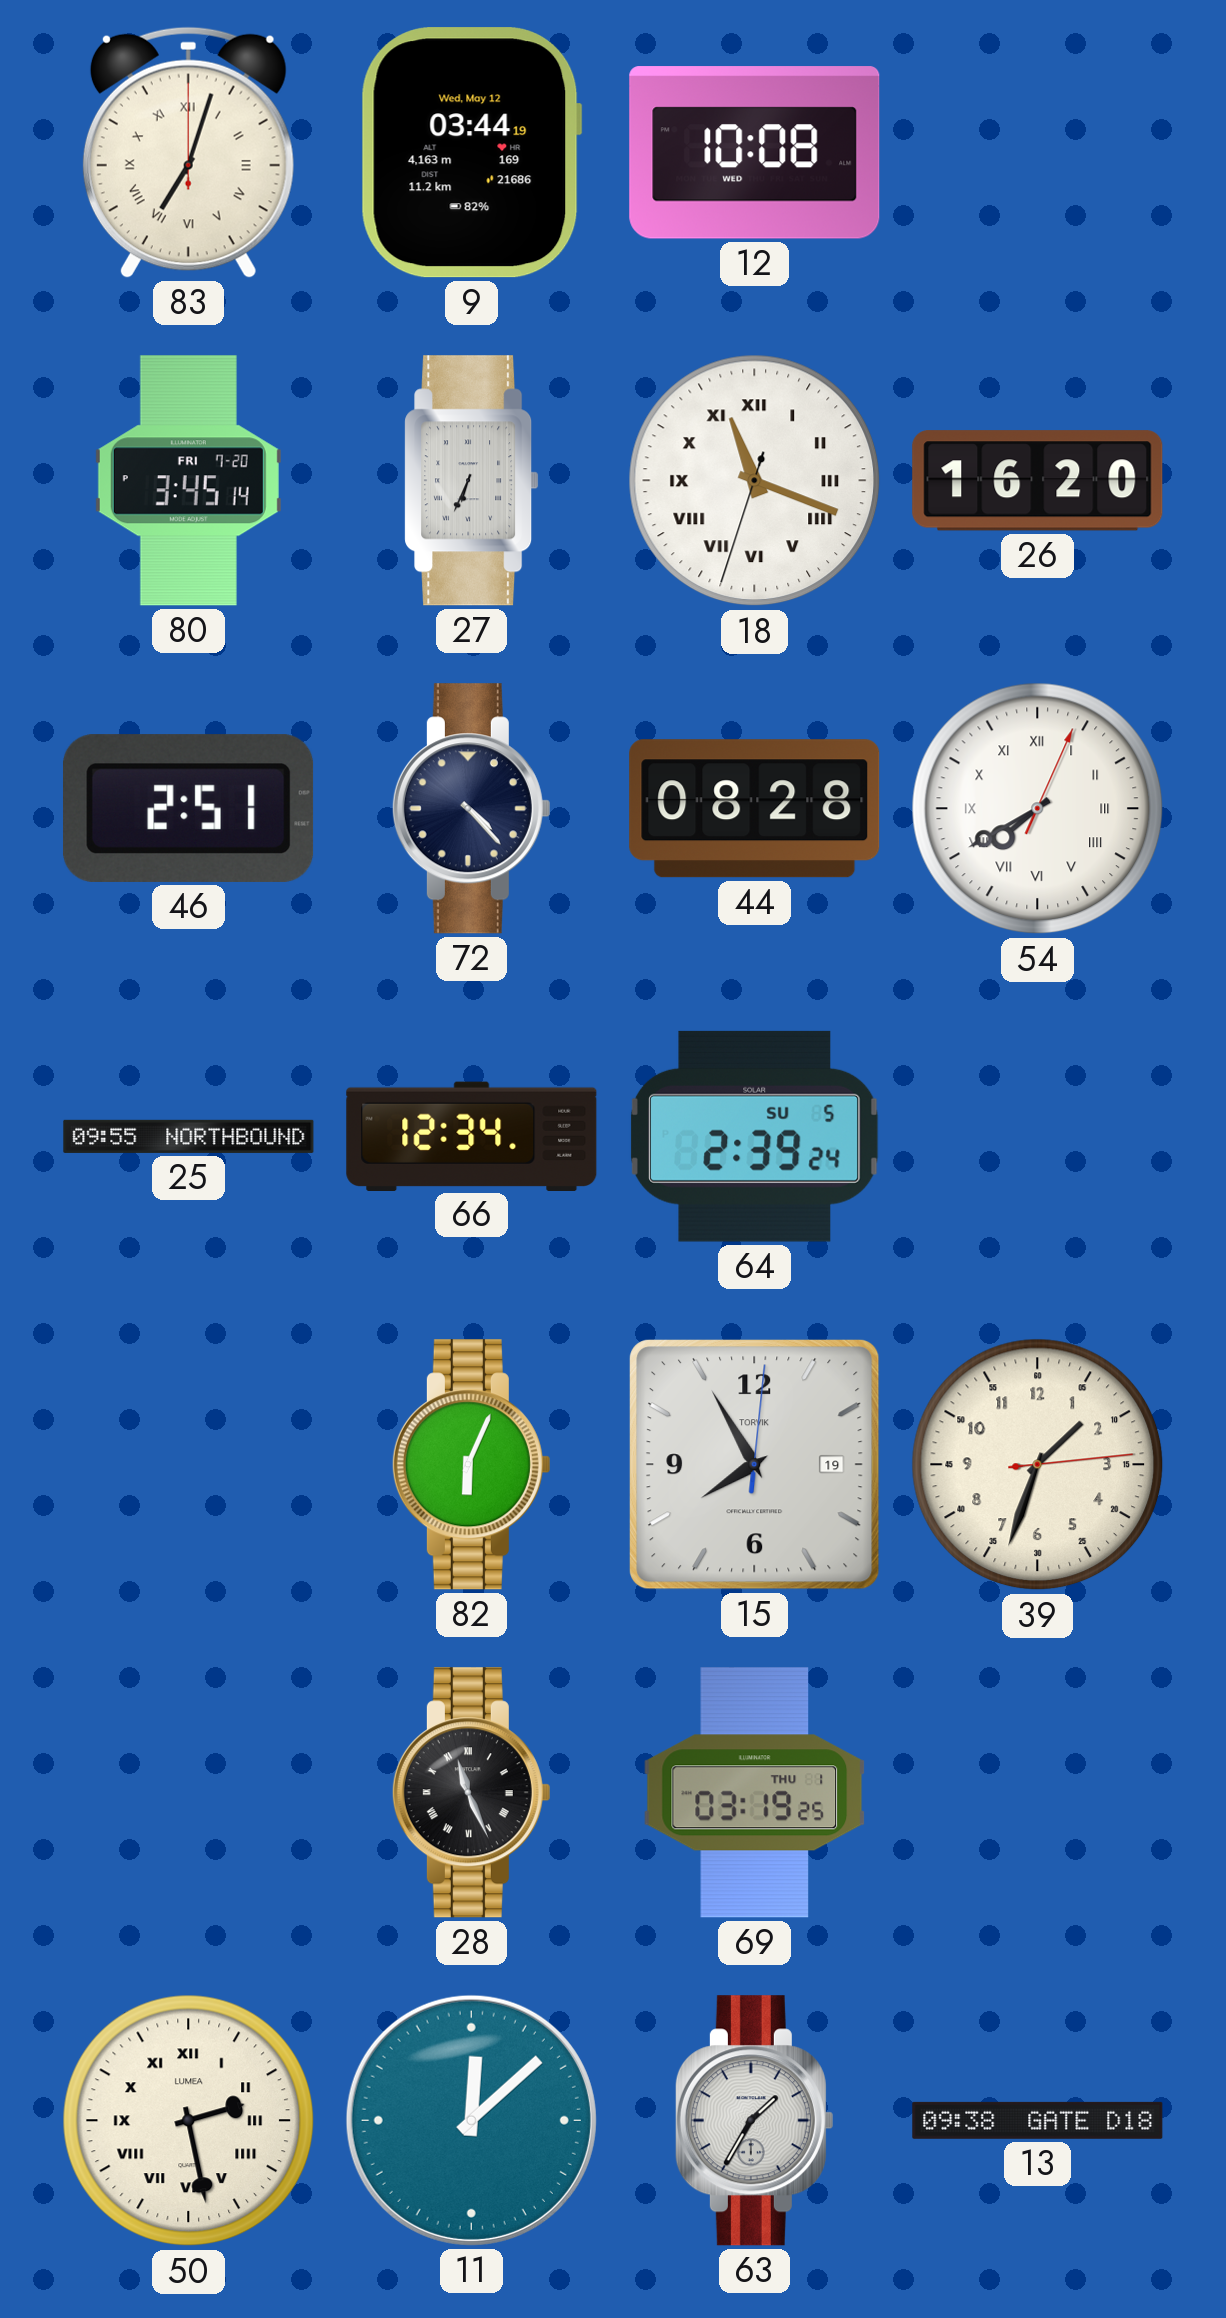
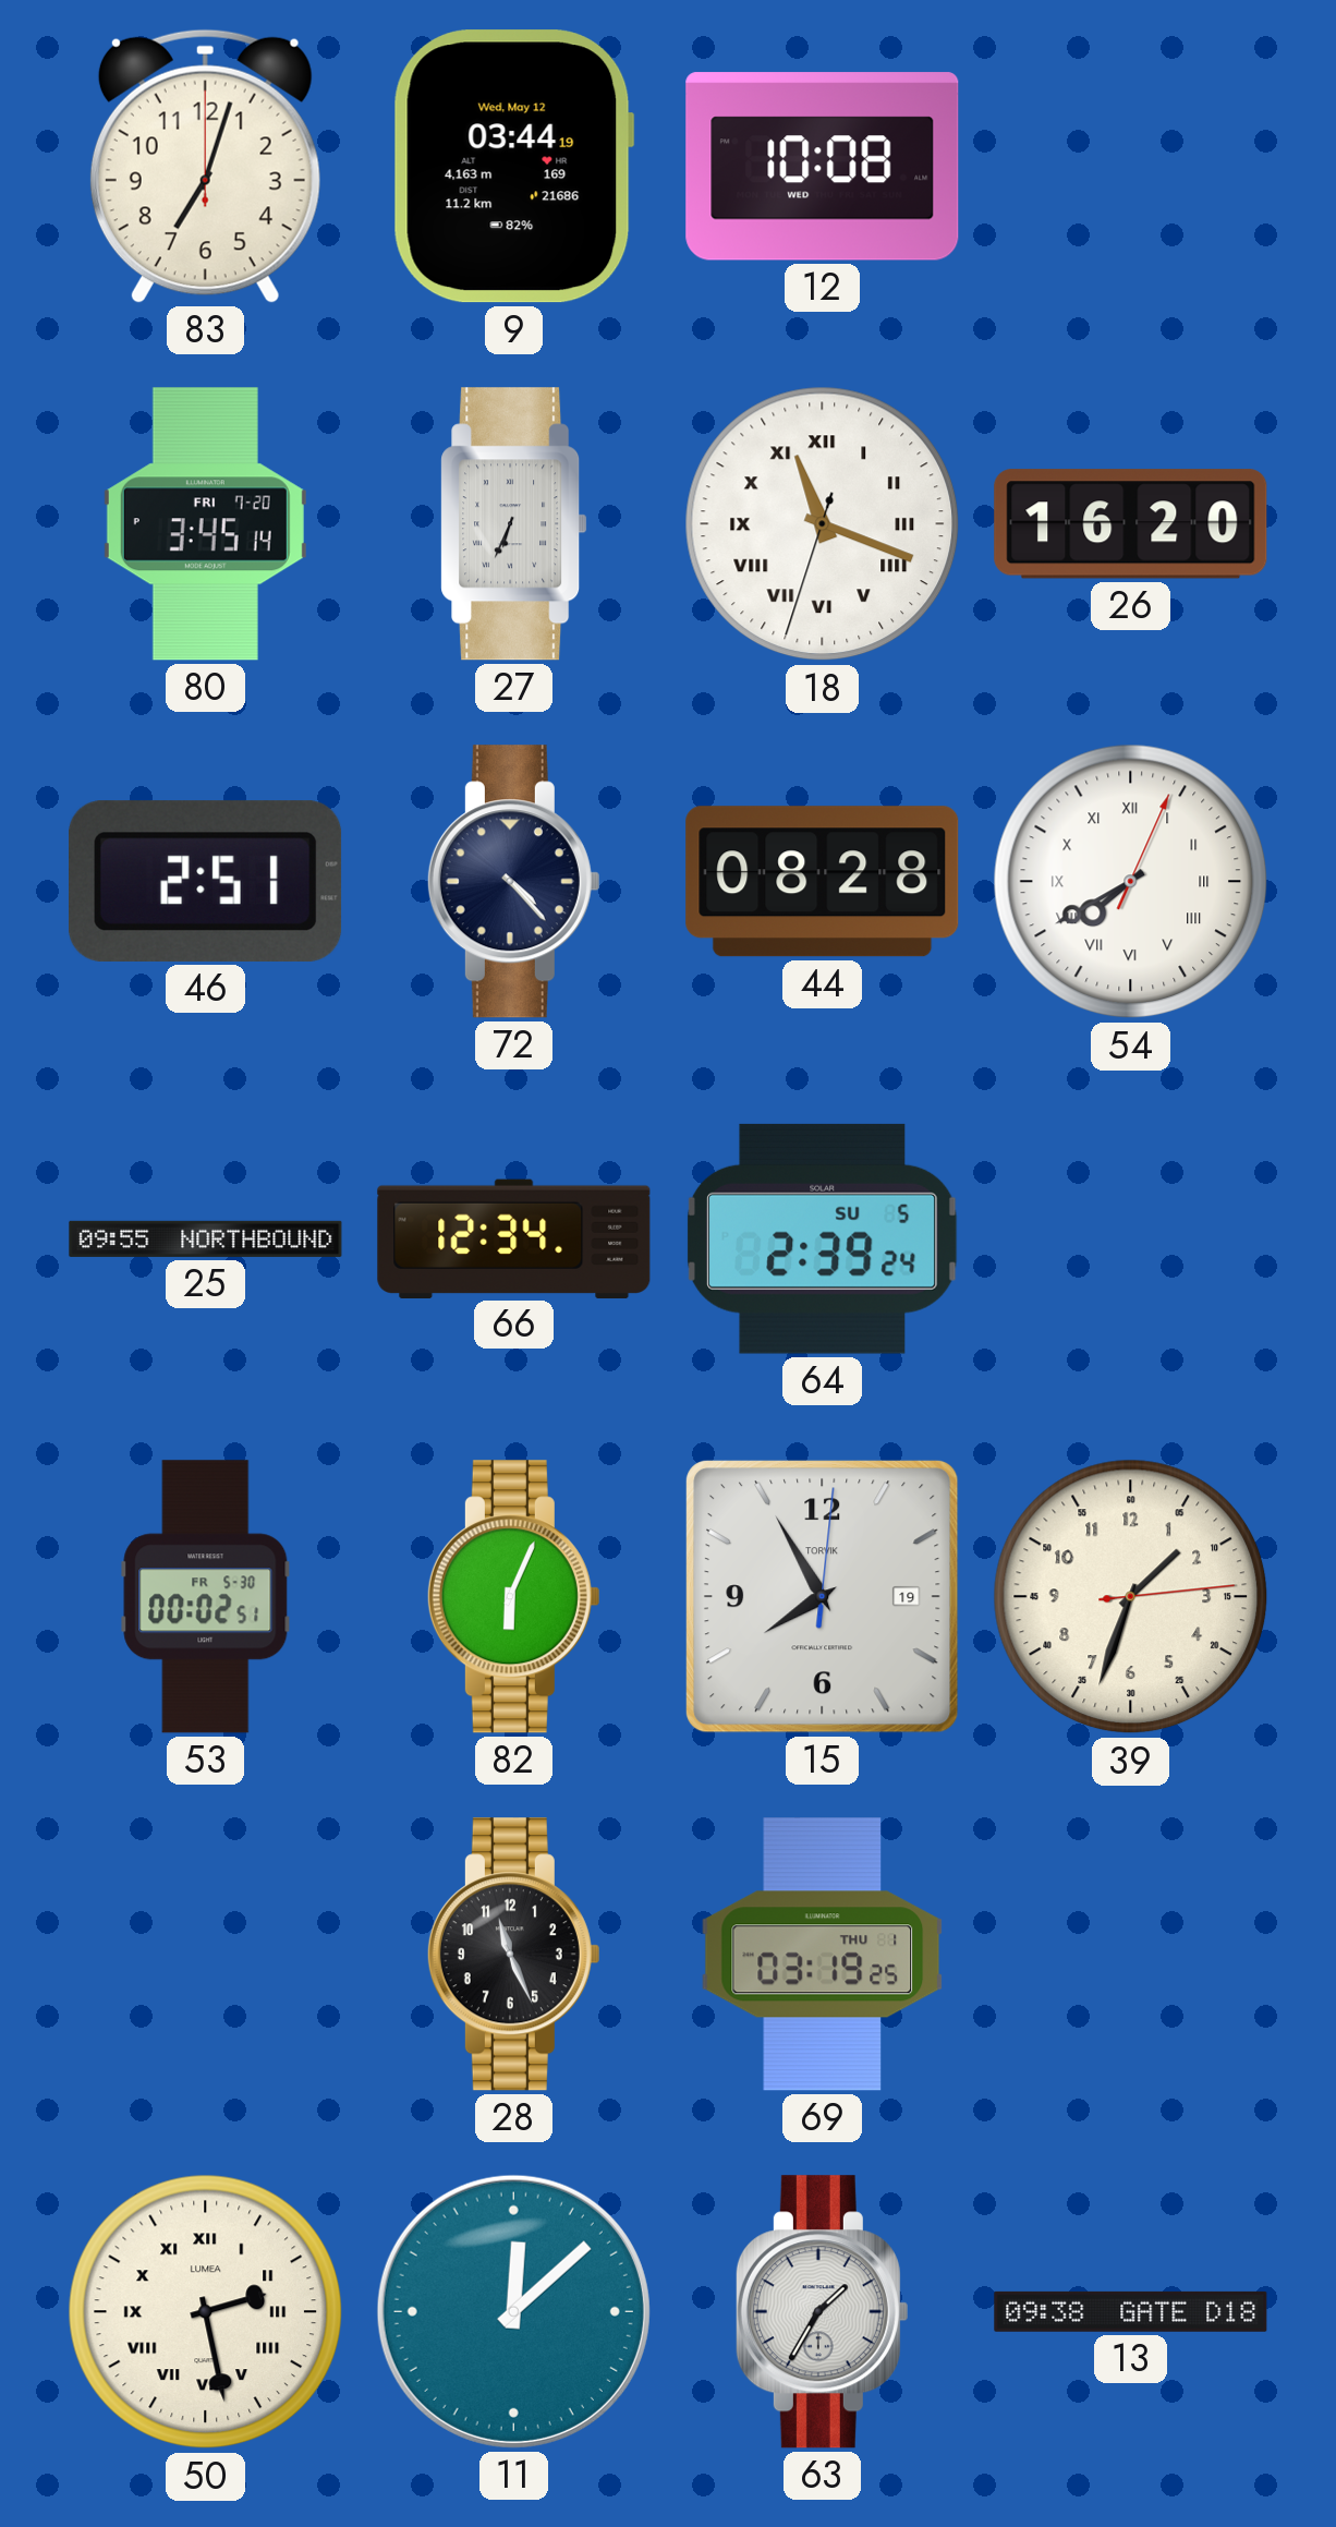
83 numerals: Roman -> Arabic
53: none -> 00:02
28 numerals: Roman -> Arabic
